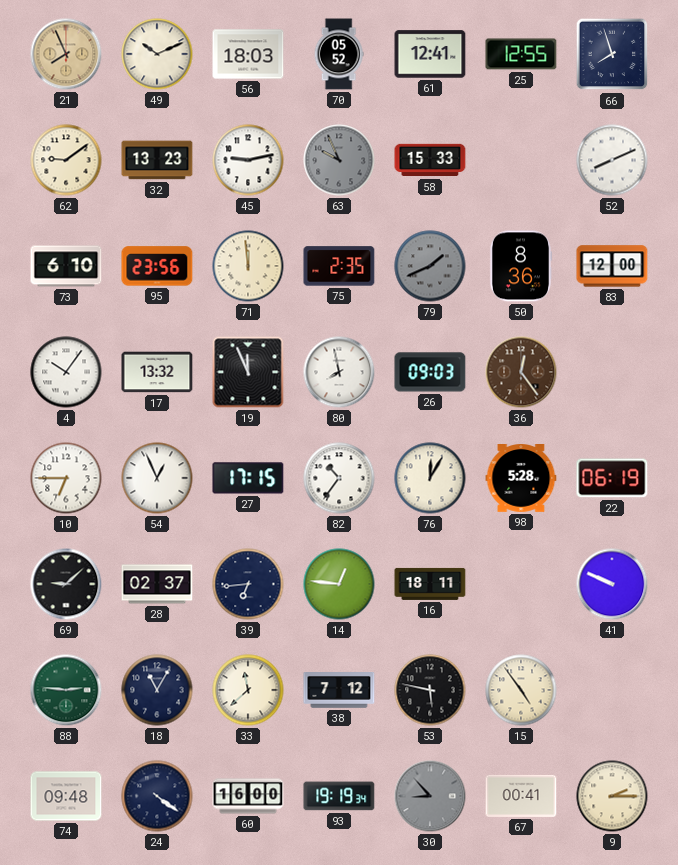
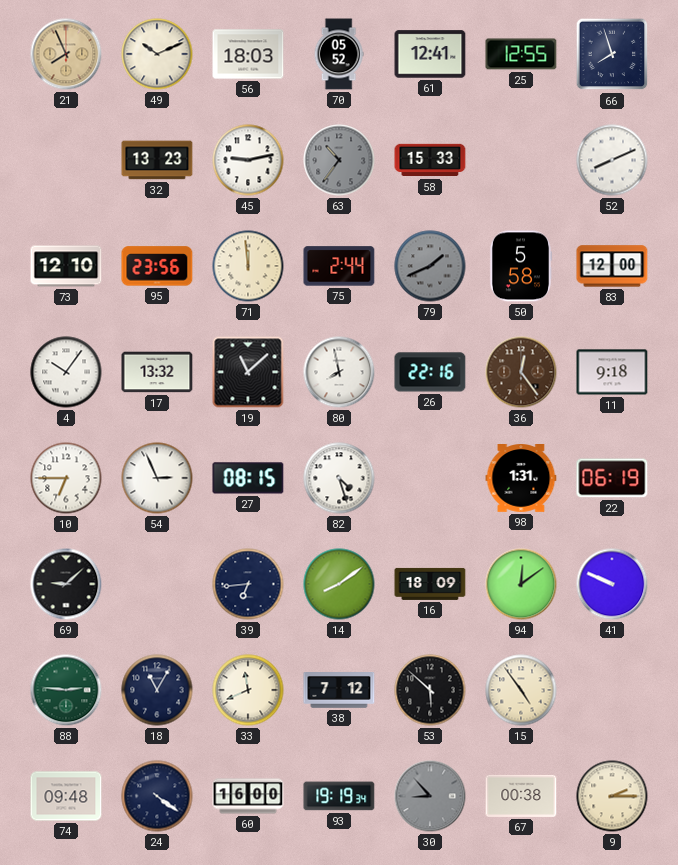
62: 9:09 -> none
63: 9:56 -> 10:36
73: 6:10 -> 12:10
75: 2:35 -> 2:44
50: 8:36 -> 5:58
19: 11:56 -> 11:08
26: 09:03 -> 22:16
11: none -> 9:18
54: 12:56 -> 2:56
27: 17:15 -> 08:15
82: 10:36 -> 4:27
76: 12:05 -> none
98: 5:28 -> 1:31
28: 02:37 -> none
14: 12:46 -> 8:09
16: 18:11 -> 18:09
94: none -> 12:09
33: 11:38 -> 11:41
53: 5:47 -> 5:52
67: 00:41 -> 00:38
